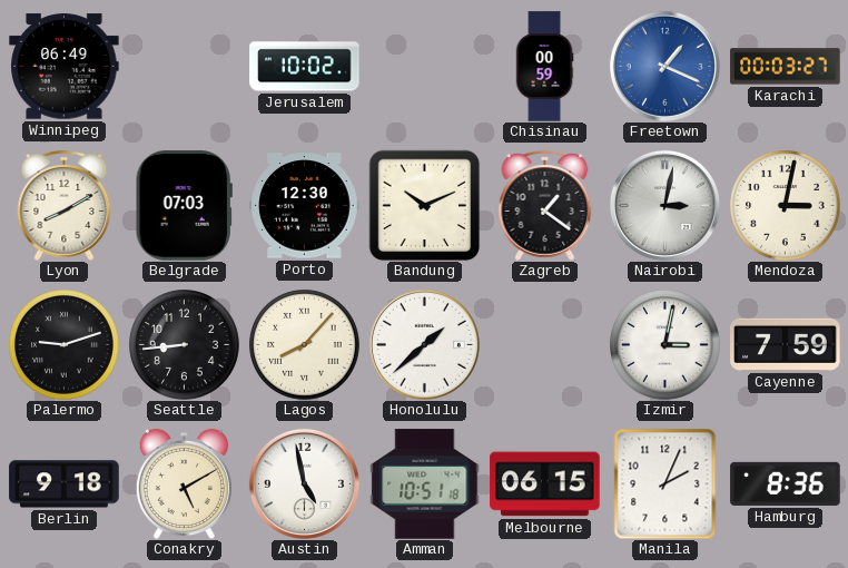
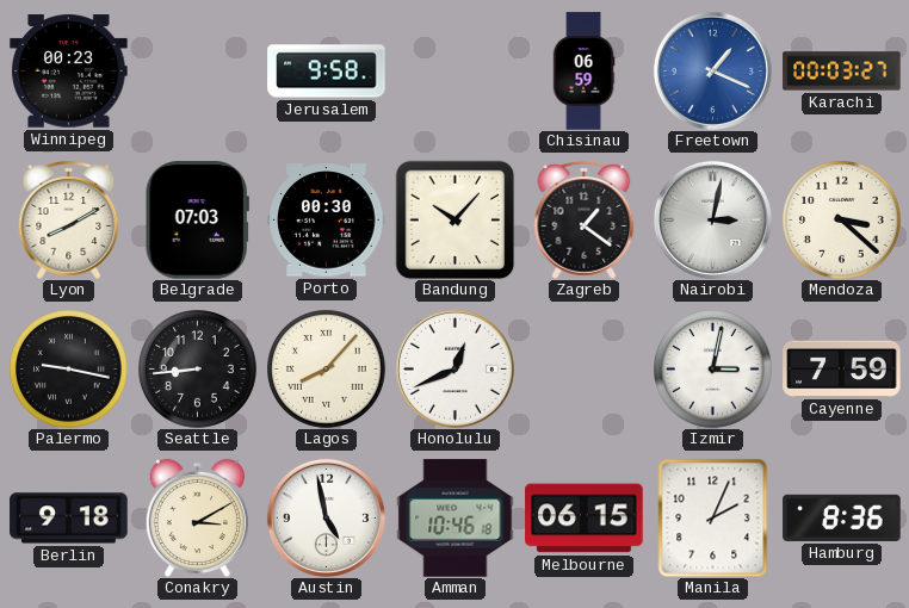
Winnipeg: 06:49 -> 00:23
Jerusalem: 10:02 -> 9:58
Chisinau: 00:59 -> 06:59
Porto: 12:30 -> 00:30
Bandung: 10:11 -> 10:07
Mendoza: 3:02 -> 3:22
Palermo: 9:12 -> 9:17
Honolulu: 1:38 -> 12:41
Conakry: 5:10 -> 3:10
Amman: 10:51 -> 10:46
